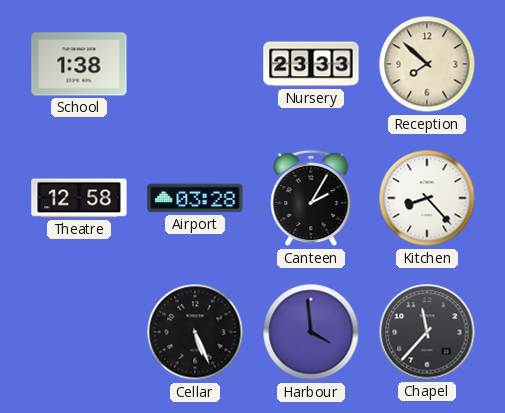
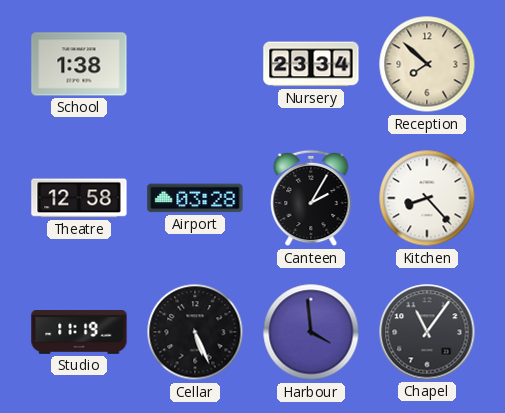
Nursery: 23:33 -> 23:34
Studio: none -> 11:19
Chapel: 11:37 -> 11:06
